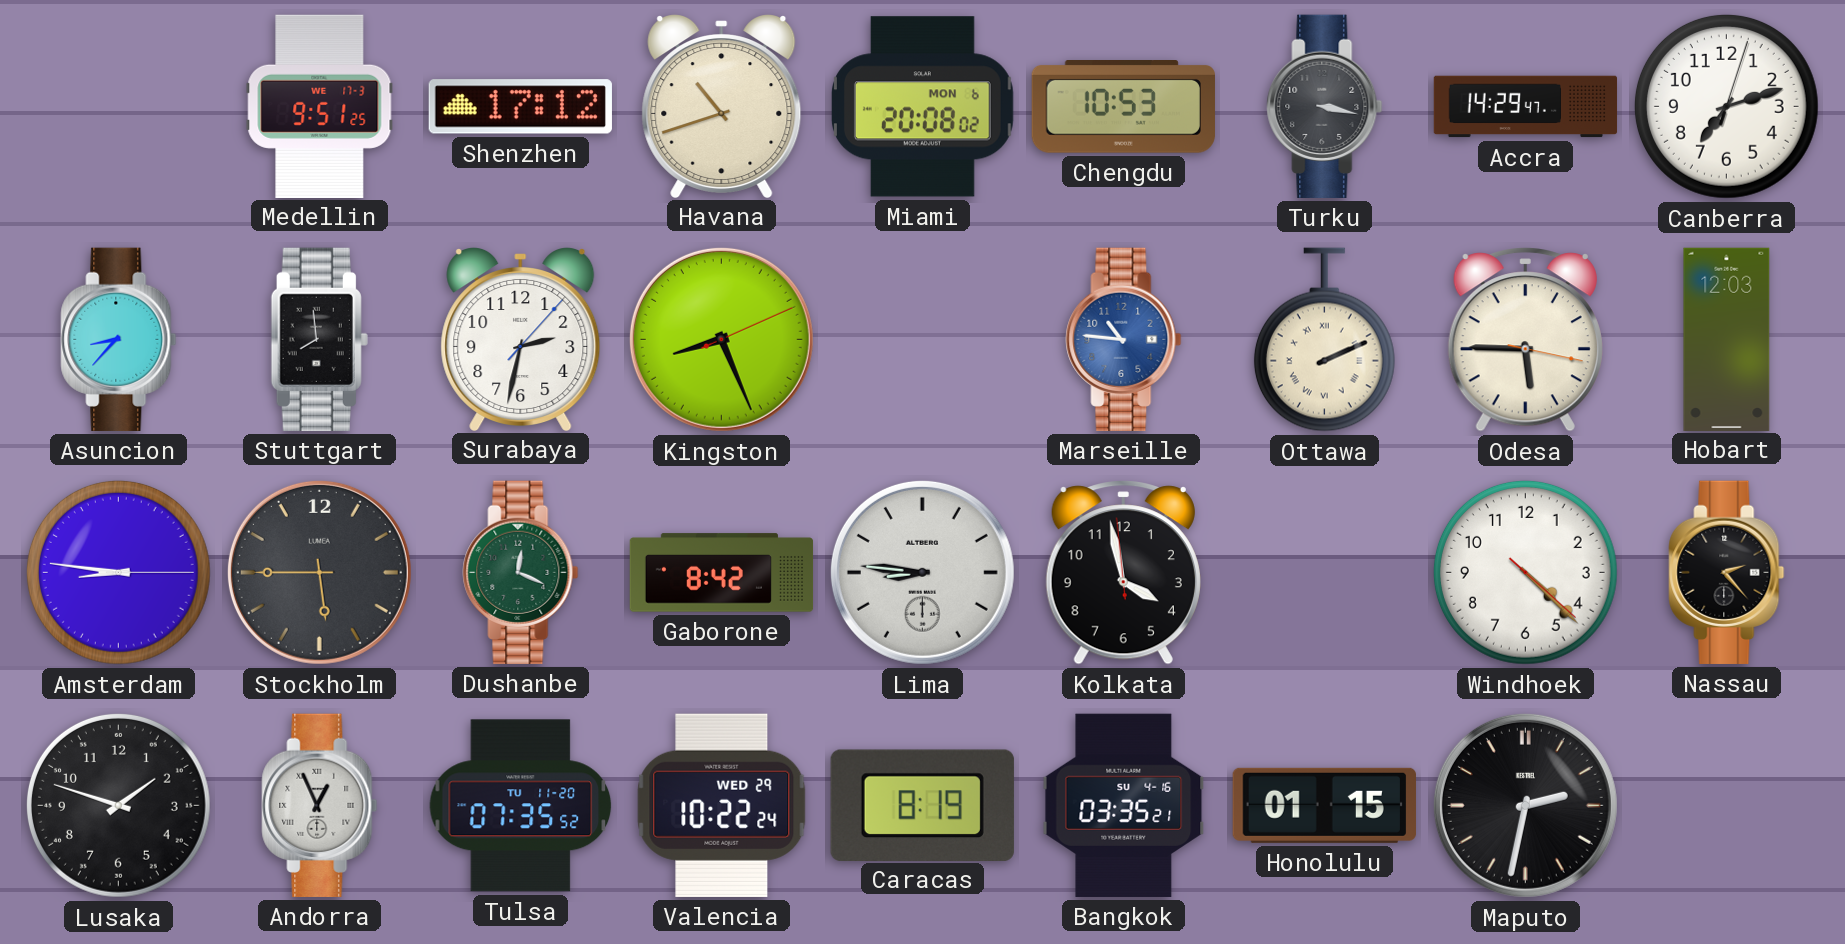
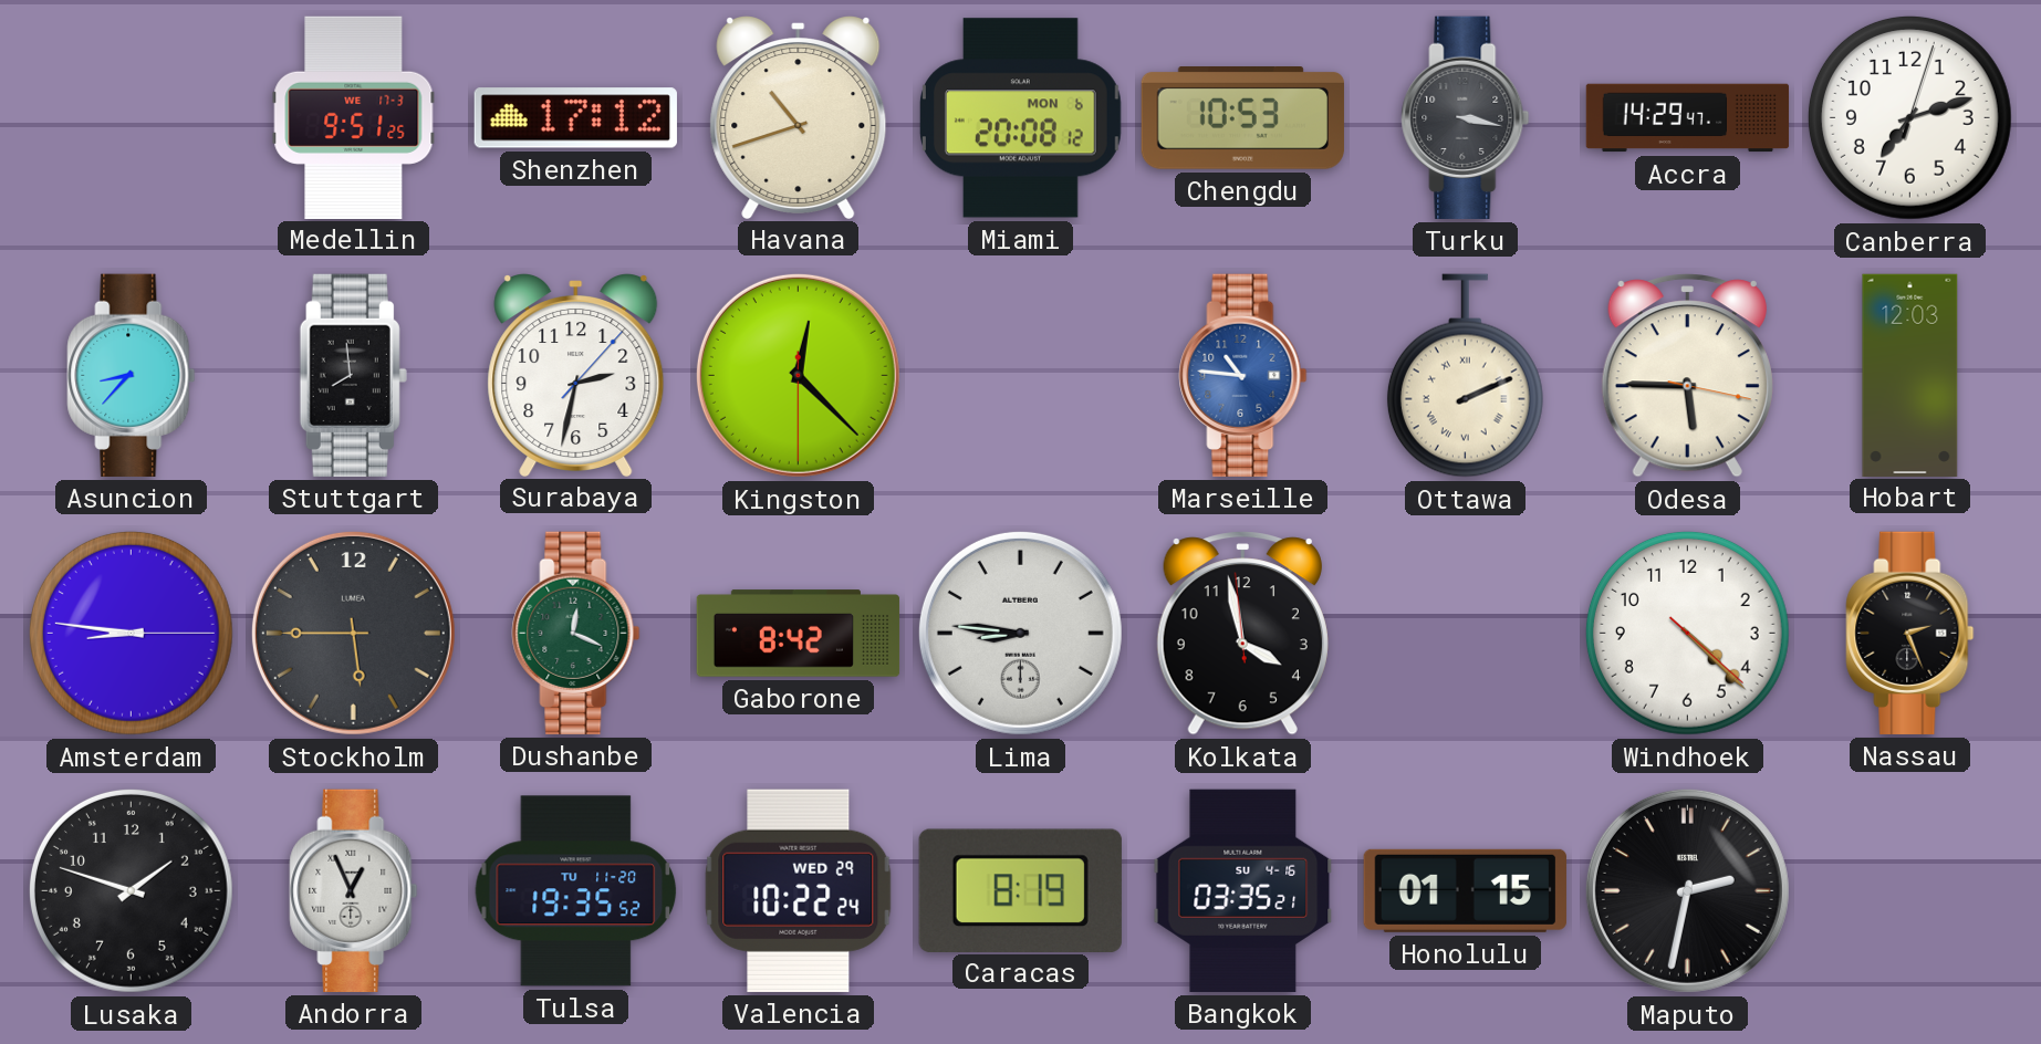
Miami: 20:08:02 -> 20:08:12
Kingston: 8:26 -> 12:22
Nassau: 2:23 -> 2:26
Tulsa: 07:35 -> 19:35
